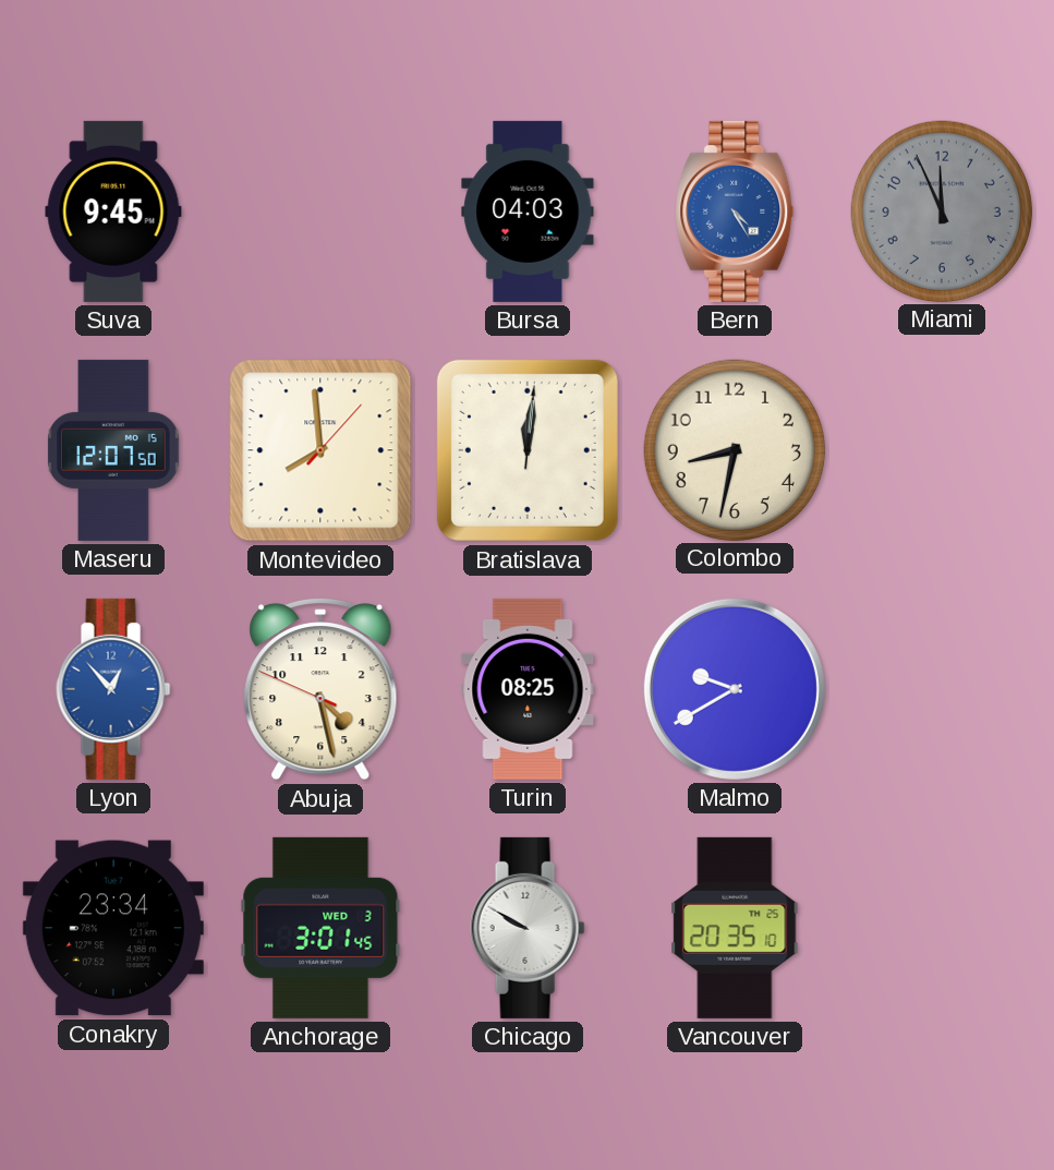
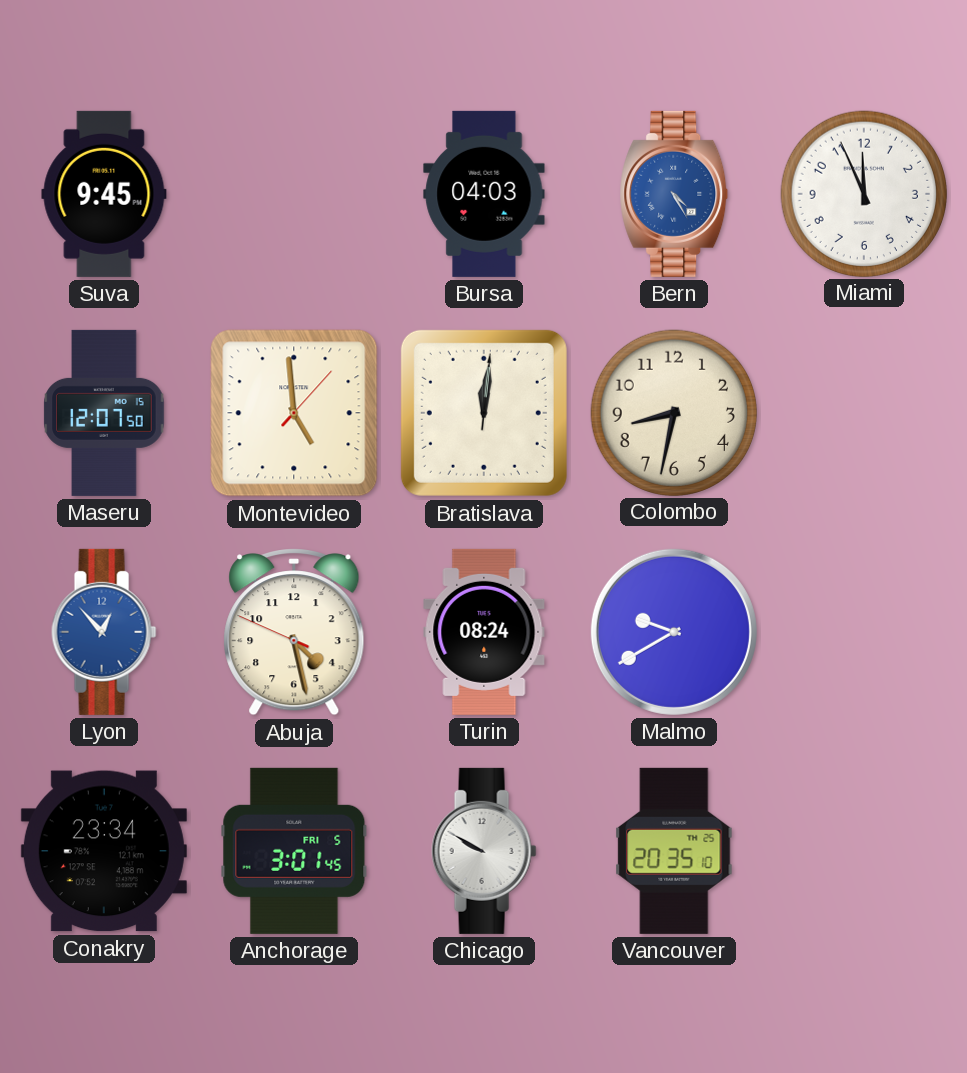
Miami dial: grey -> white
Montevideo: 7:59 -> 4:59
Turin: 08:25 -> 08:24
Anchorage date: WED 3 -> FRI 5
